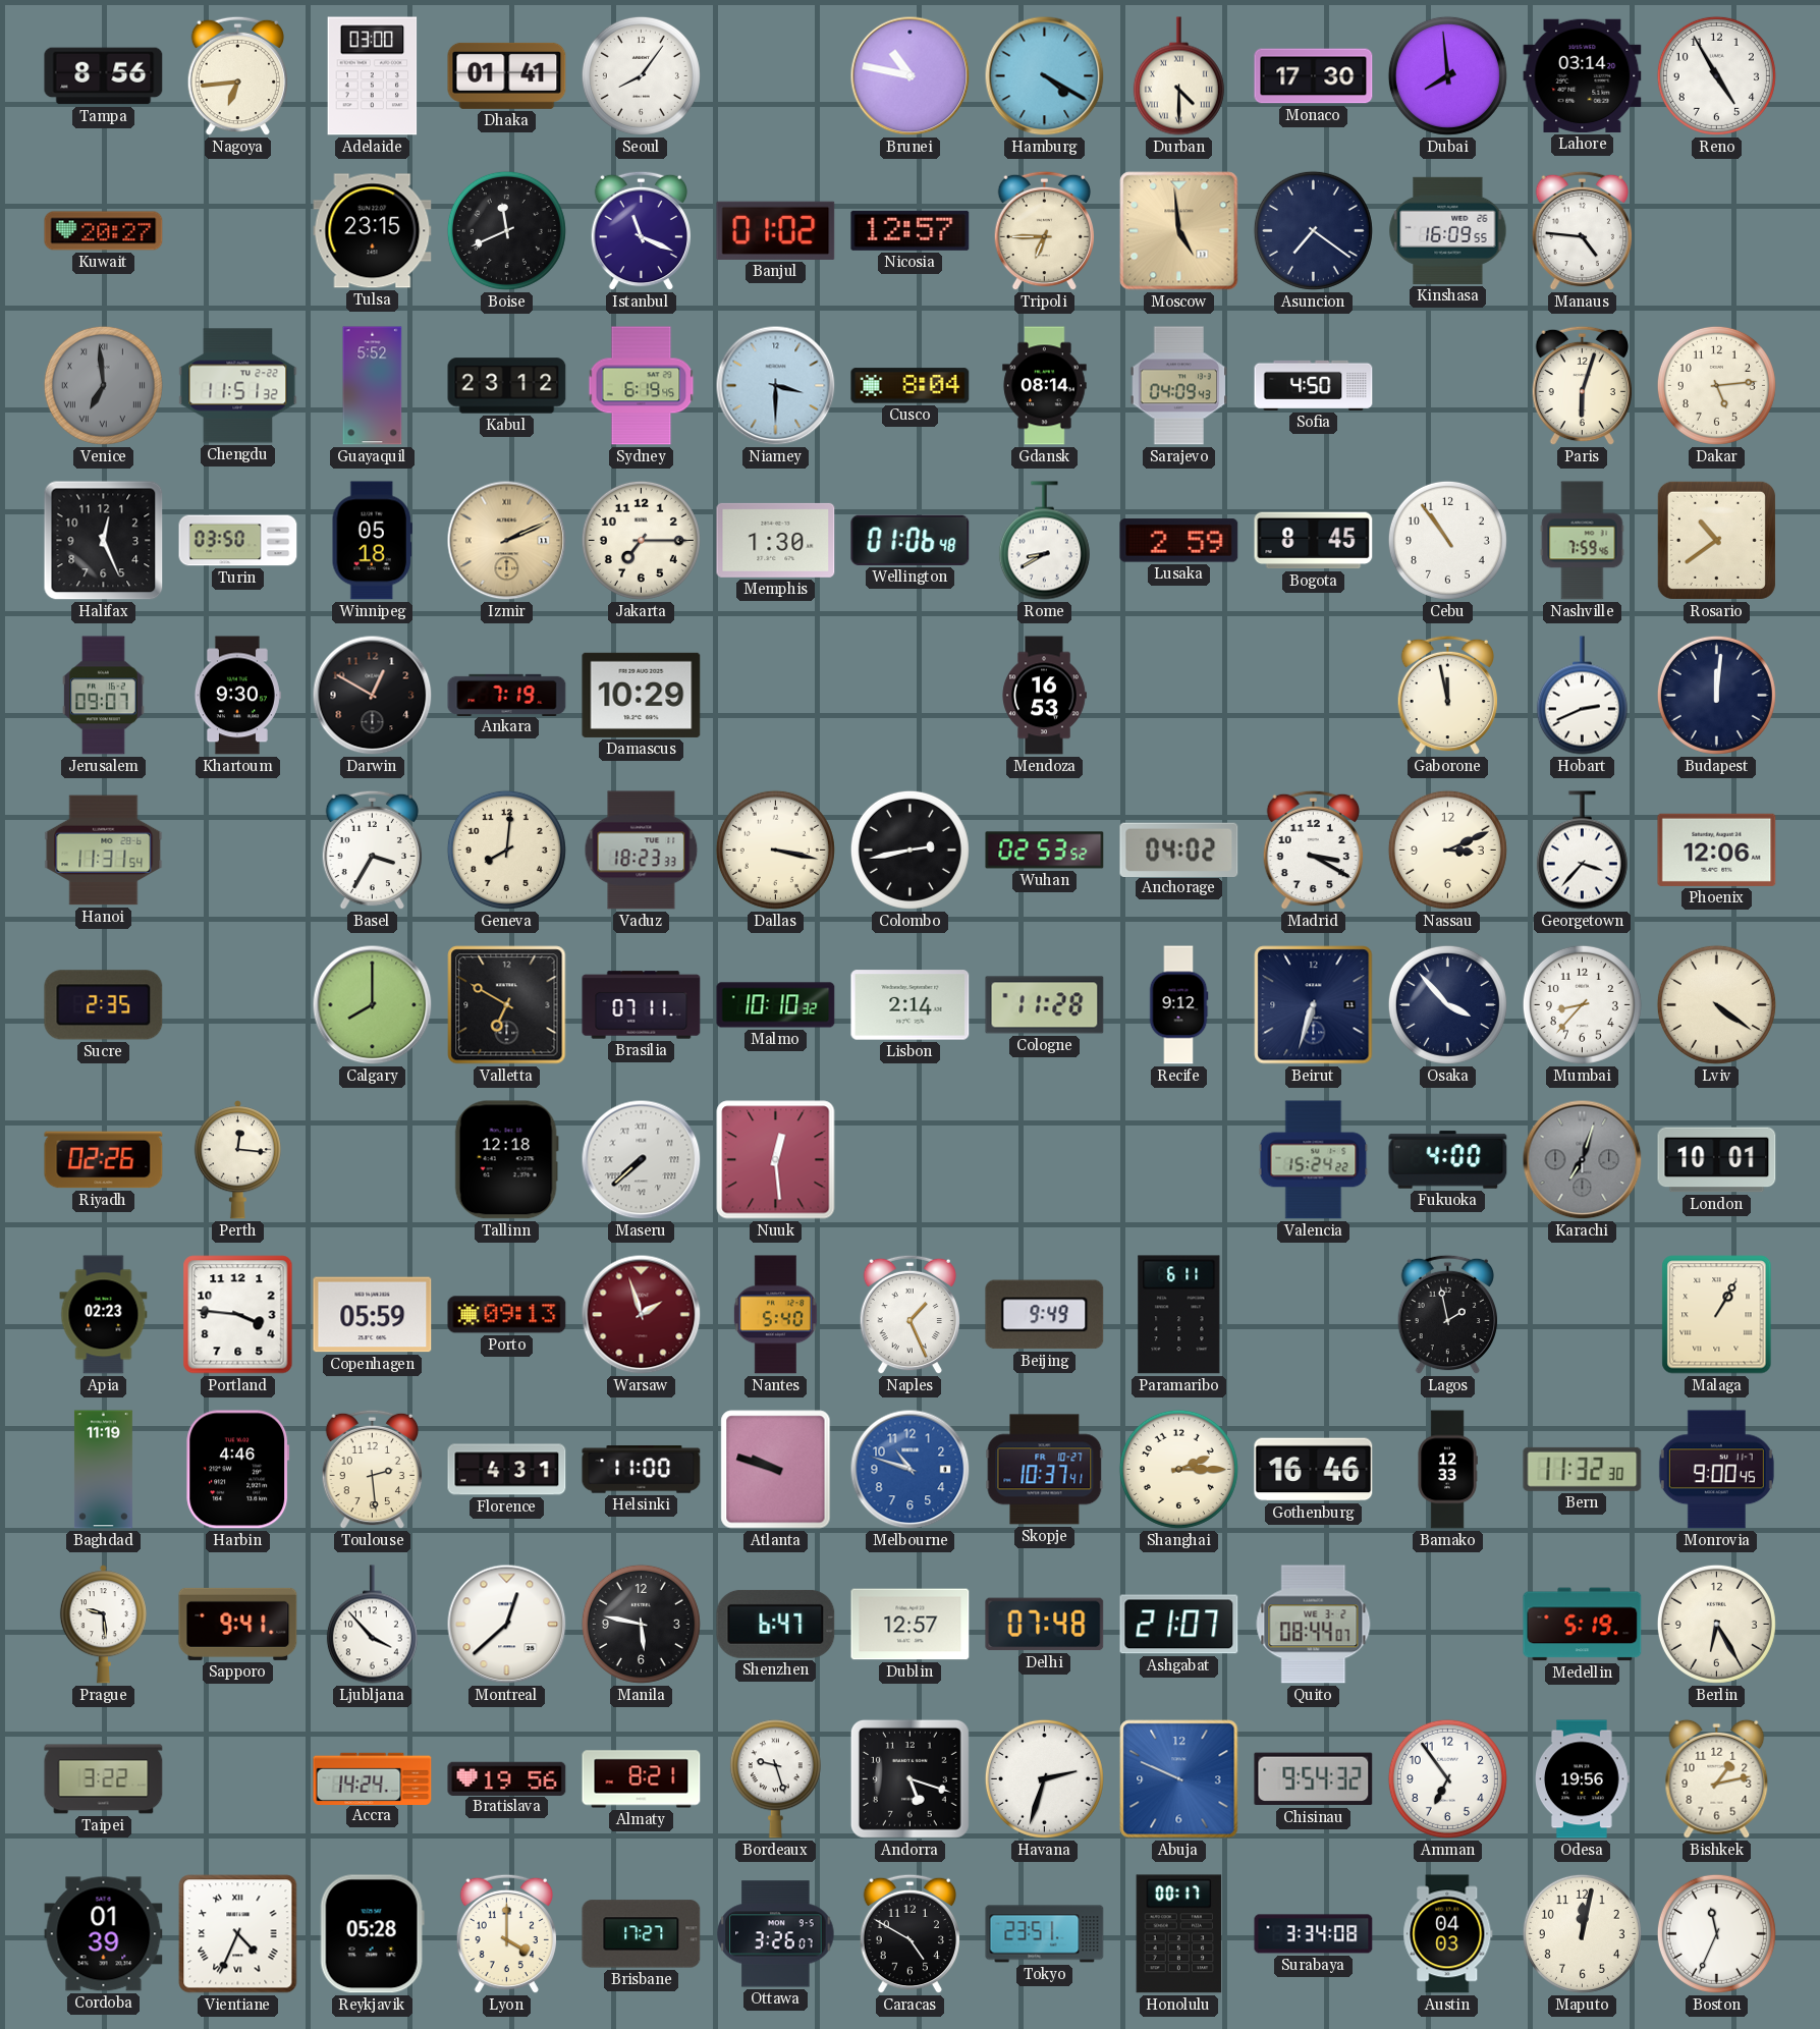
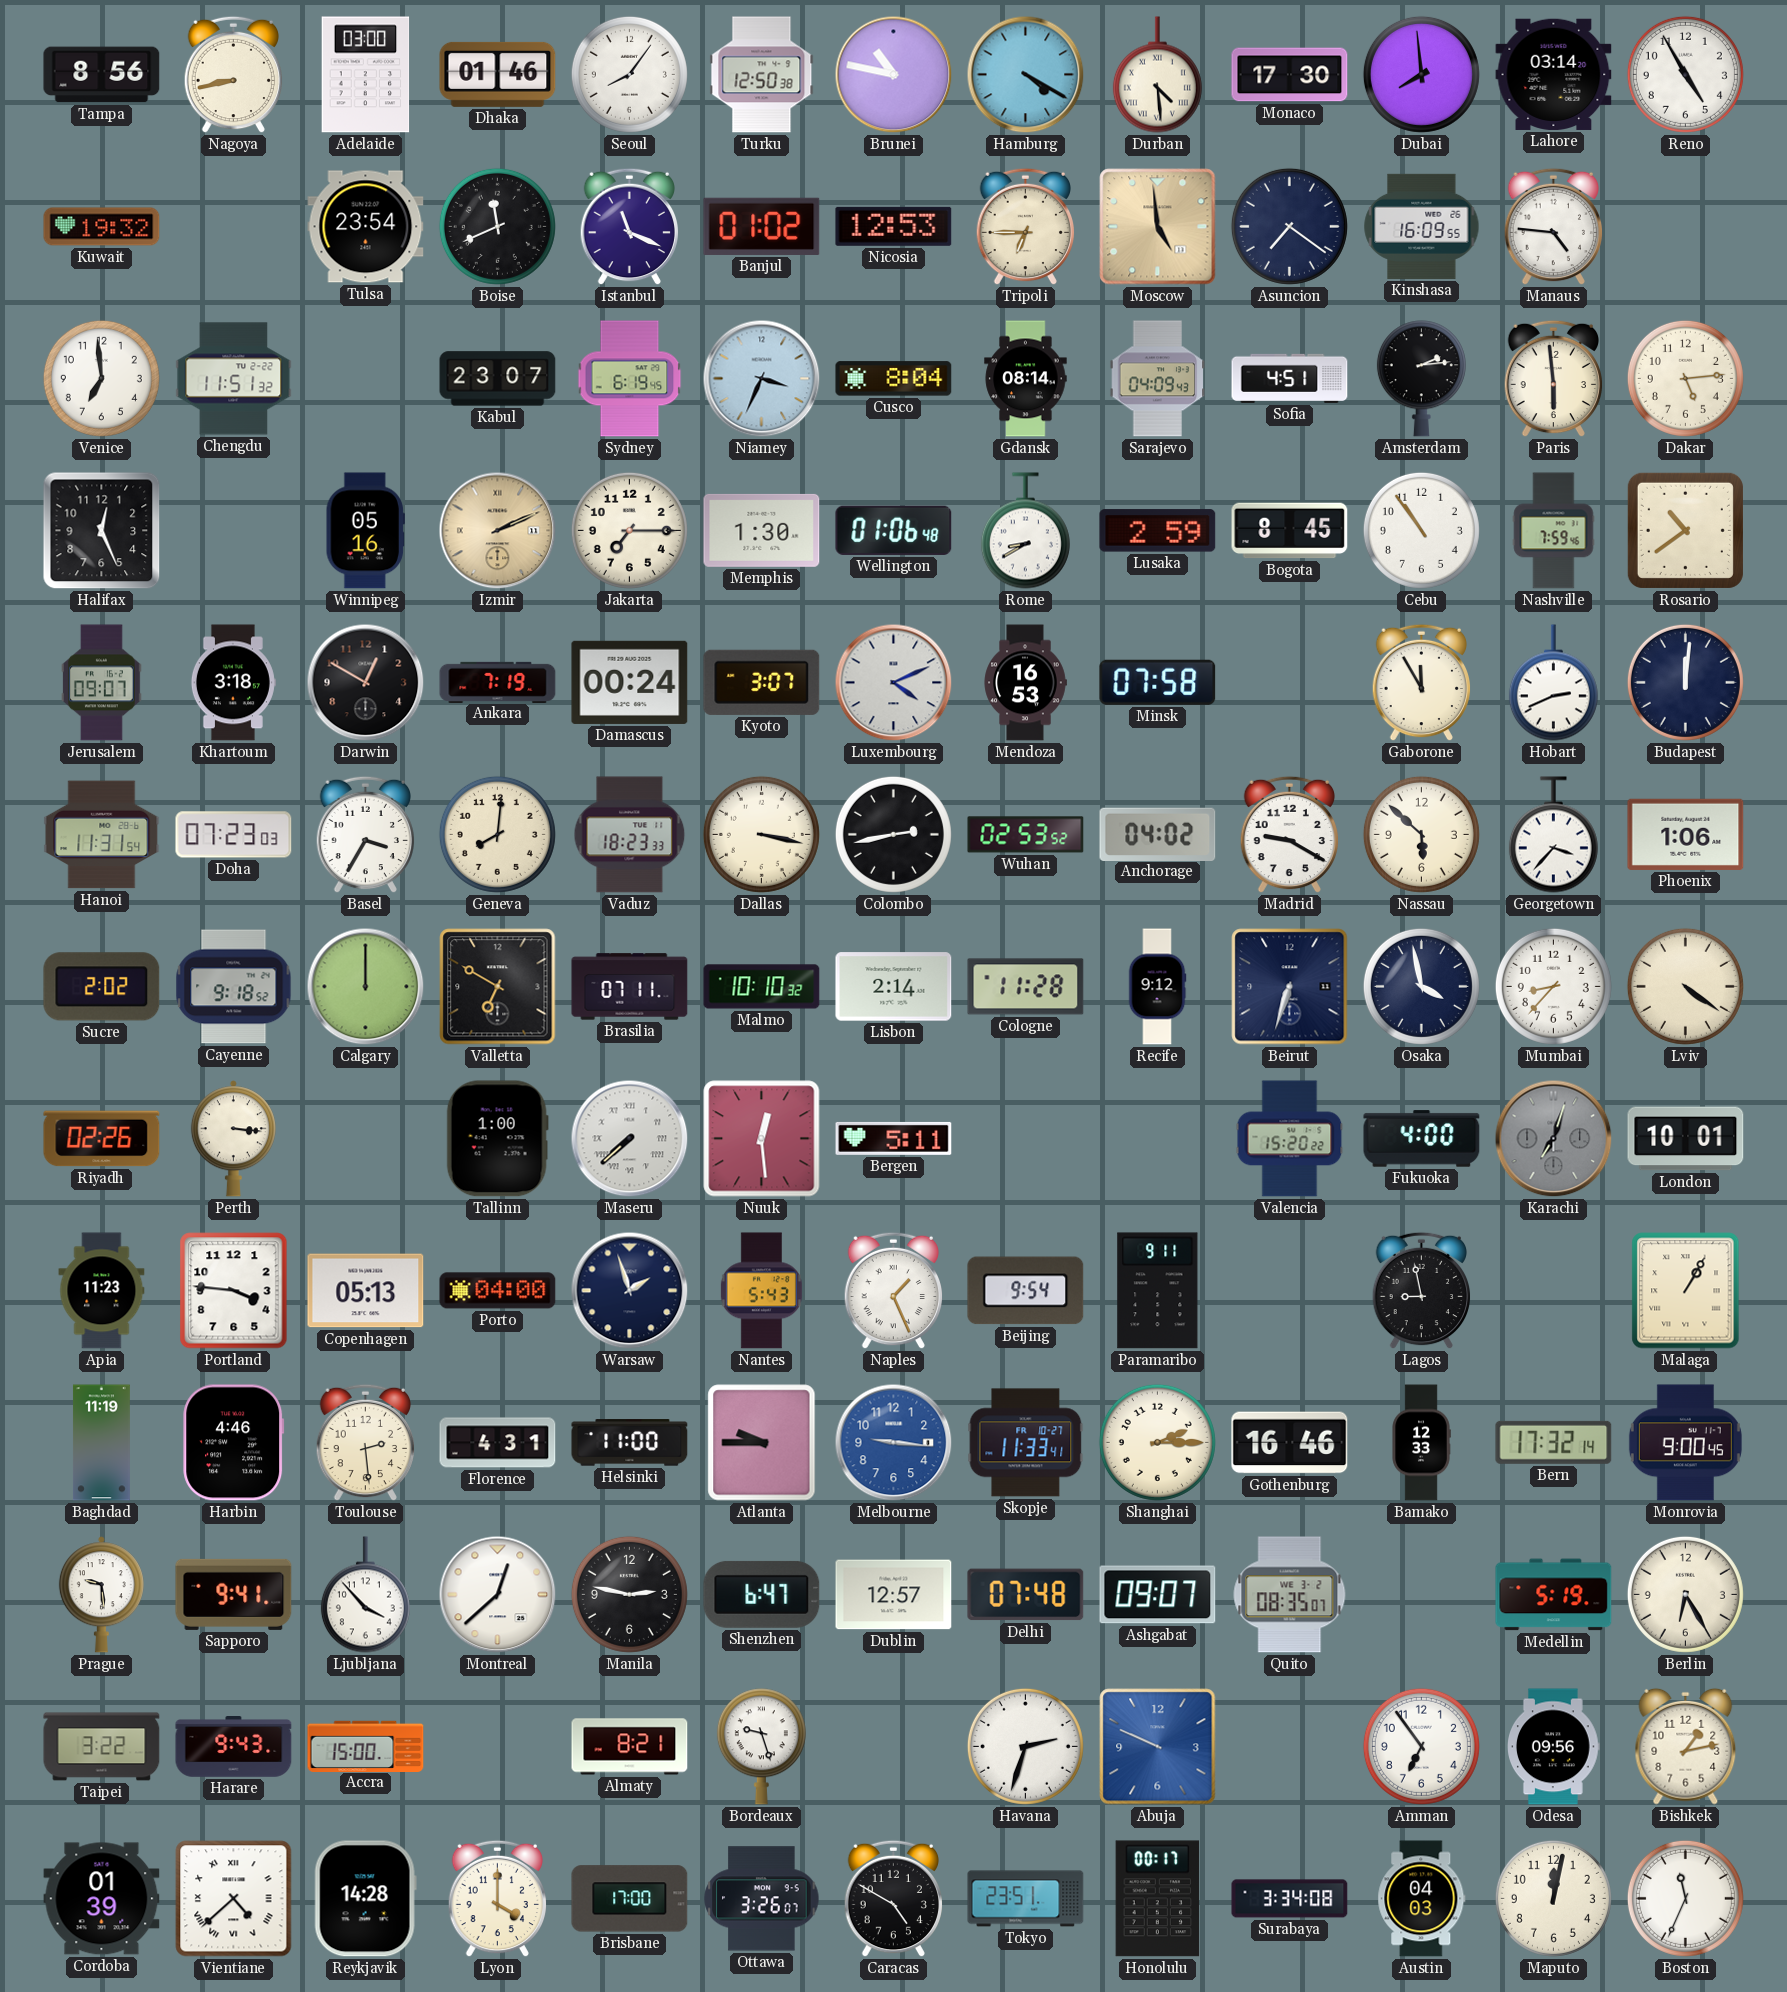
Nagoya: 6:44 -> 8:43
Dhaka: 01:41 -> 01:46
Turku: none -> 12:50
Durban: 4:30 -> 4:29
Kuwait: 20:27 -> 19:32
Tulsa: 23:15 -> 23:54
Nicosia: 12:57 -> 12:53
Venice dial: grey -> white
Venice numerals: Roman -> Arabic
Guayaquil: 5:52 -> none
Kabul: 23:12 -> 23:07
Niamey: 3:30 -> 3:34
Sofia: 4:50 -> 4:51
Amsterdam: none -> 2:14
Paris: 6:03 -> 5:59
Turin: 03:50 -> none
Winnipeg: 05:18 -> 05:16
Khartoum: 9:30 -> 3:18
Damascus: 10:29 -> 00:24
Kyoto: none -> 3:07
Luxembourg: none -> 4:11
Minsk: none -> 07:58
Gaborone: 11:58 -> 11:55
Doha: none -> 07:23
Madrid: 3:20 -> 9:20
Nassau: 3:11 -> 5:52
Phoenix: 12:06 -> 1:06
Sucre: 2:35 -> 2:02
Cayenne: none -> 9:18
Calgary: 8:00 -> 12:00
Osaka: 3:53 -> 3:58
Perth: 12:16 -> 3:16
Tallinn: 12:18 -> 1:00
Bergen: none -> 5:11
Valencia: 15:24 -> 15:20
Apia: 02:23 -> 11:23
Copenhagen: 05:59 -> 05:13
Porto: 09:13 -> 04:00
Warsaw dial: burgundy -> navy
Nantes: 5:40 -> 5:43
Beijing: 9:49 -> 9:54
Paramaribo: 6:11 -> 9:11
Lagos: 1:58 -> 8:58
Atlanta: 9:48 -> 9:45
Melbourne: 10:48 -> 9:16
Skopje: 10:37 -> 11:33
Bern: 11:32 -> 17:32
Manila: 5:47 -> 2:47
Ashgabat: 21:07 -> 09:07
Quito: 08:44 -> 08:35
Harare: none -> 9:43
Accra: 14:24 -> 15:00
Bratislava: 19:56 -> none
Andorra: 5:18 -> none
Chisinau: 9:54 -> none
Odesa: 19:56 -> 09:56
Vientiane: 4:34 -> 4:38
Reykjavik: 05:28 -> 14:28
Brisbane: 17:27 -> 17:00
